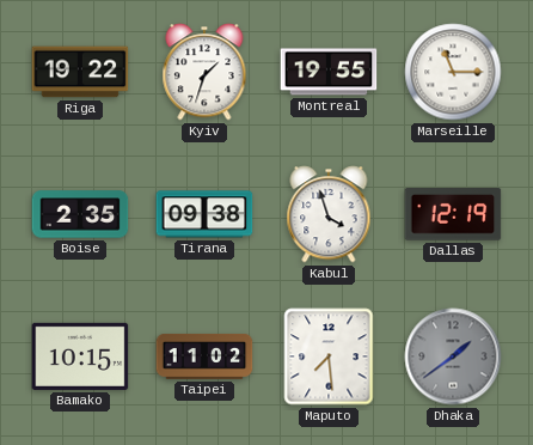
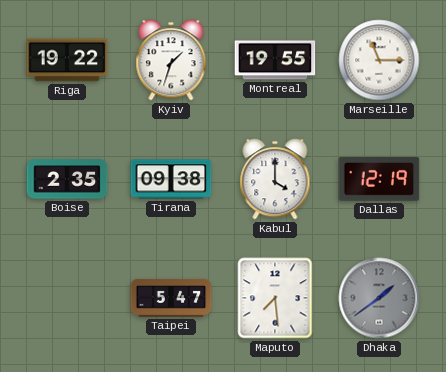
Kabul: 3:57 -> 4:00
Bamako: 10:15 -> none
Taipei: 11:02 -> 5:47
